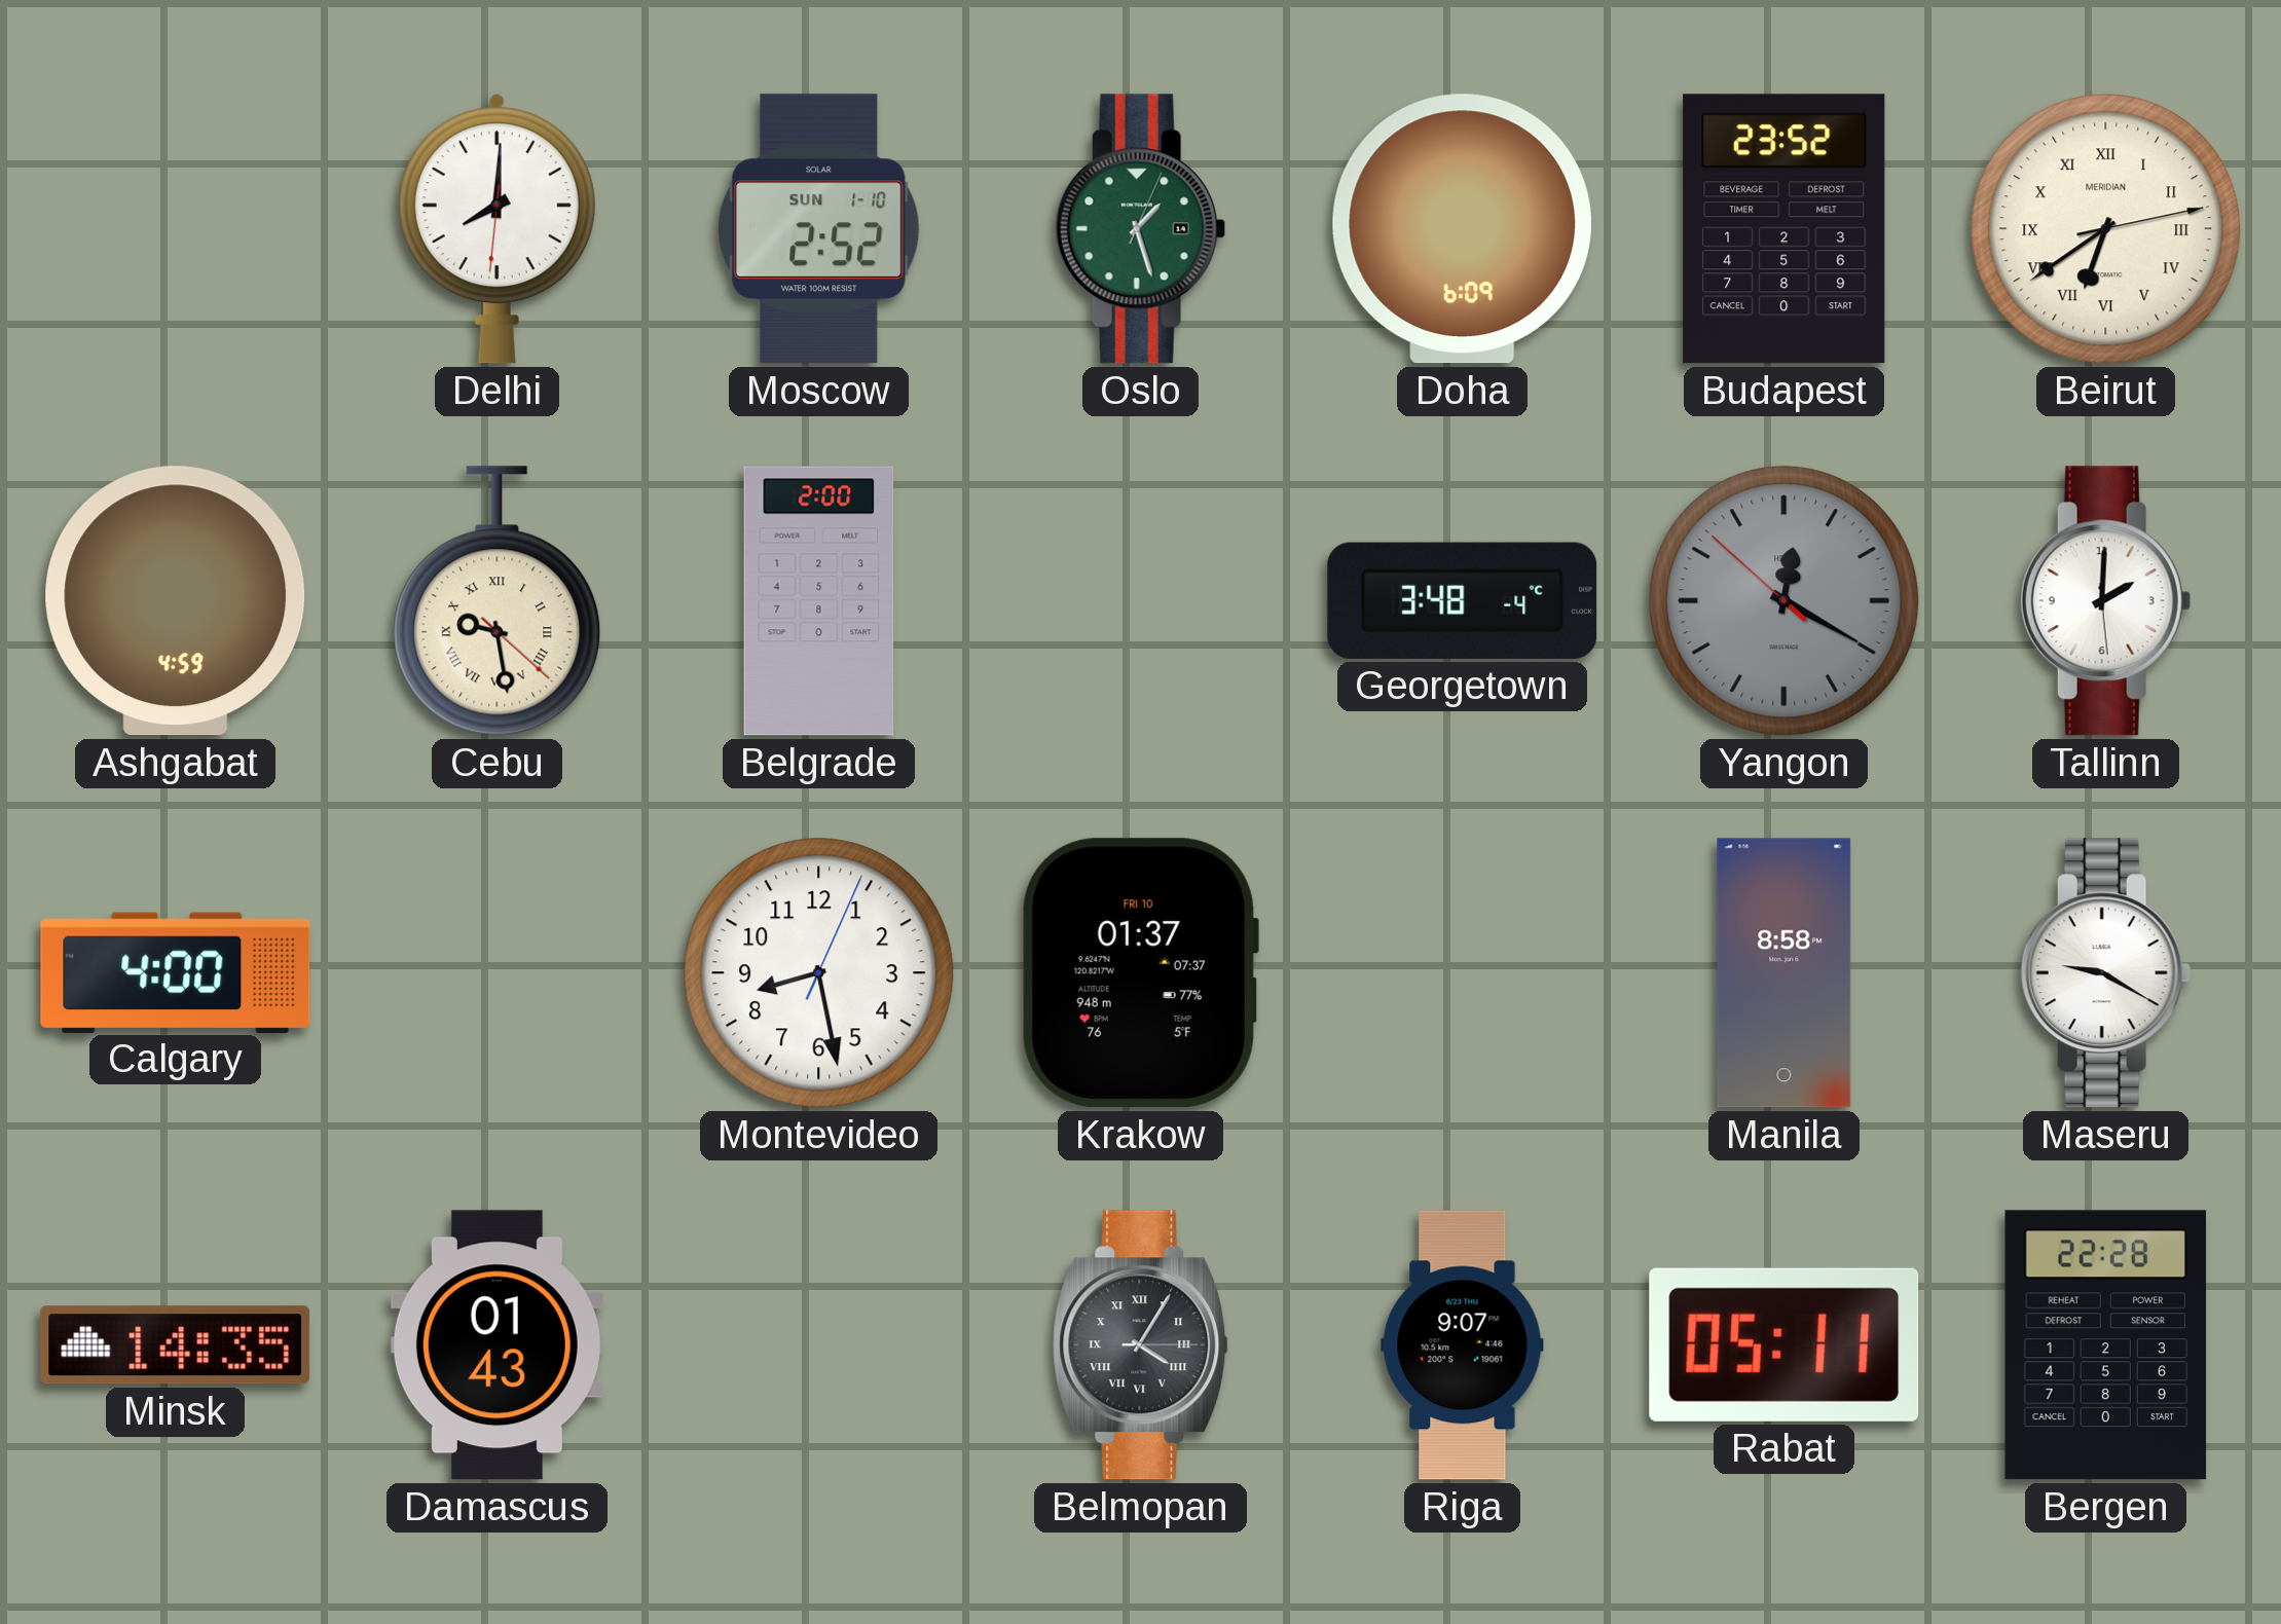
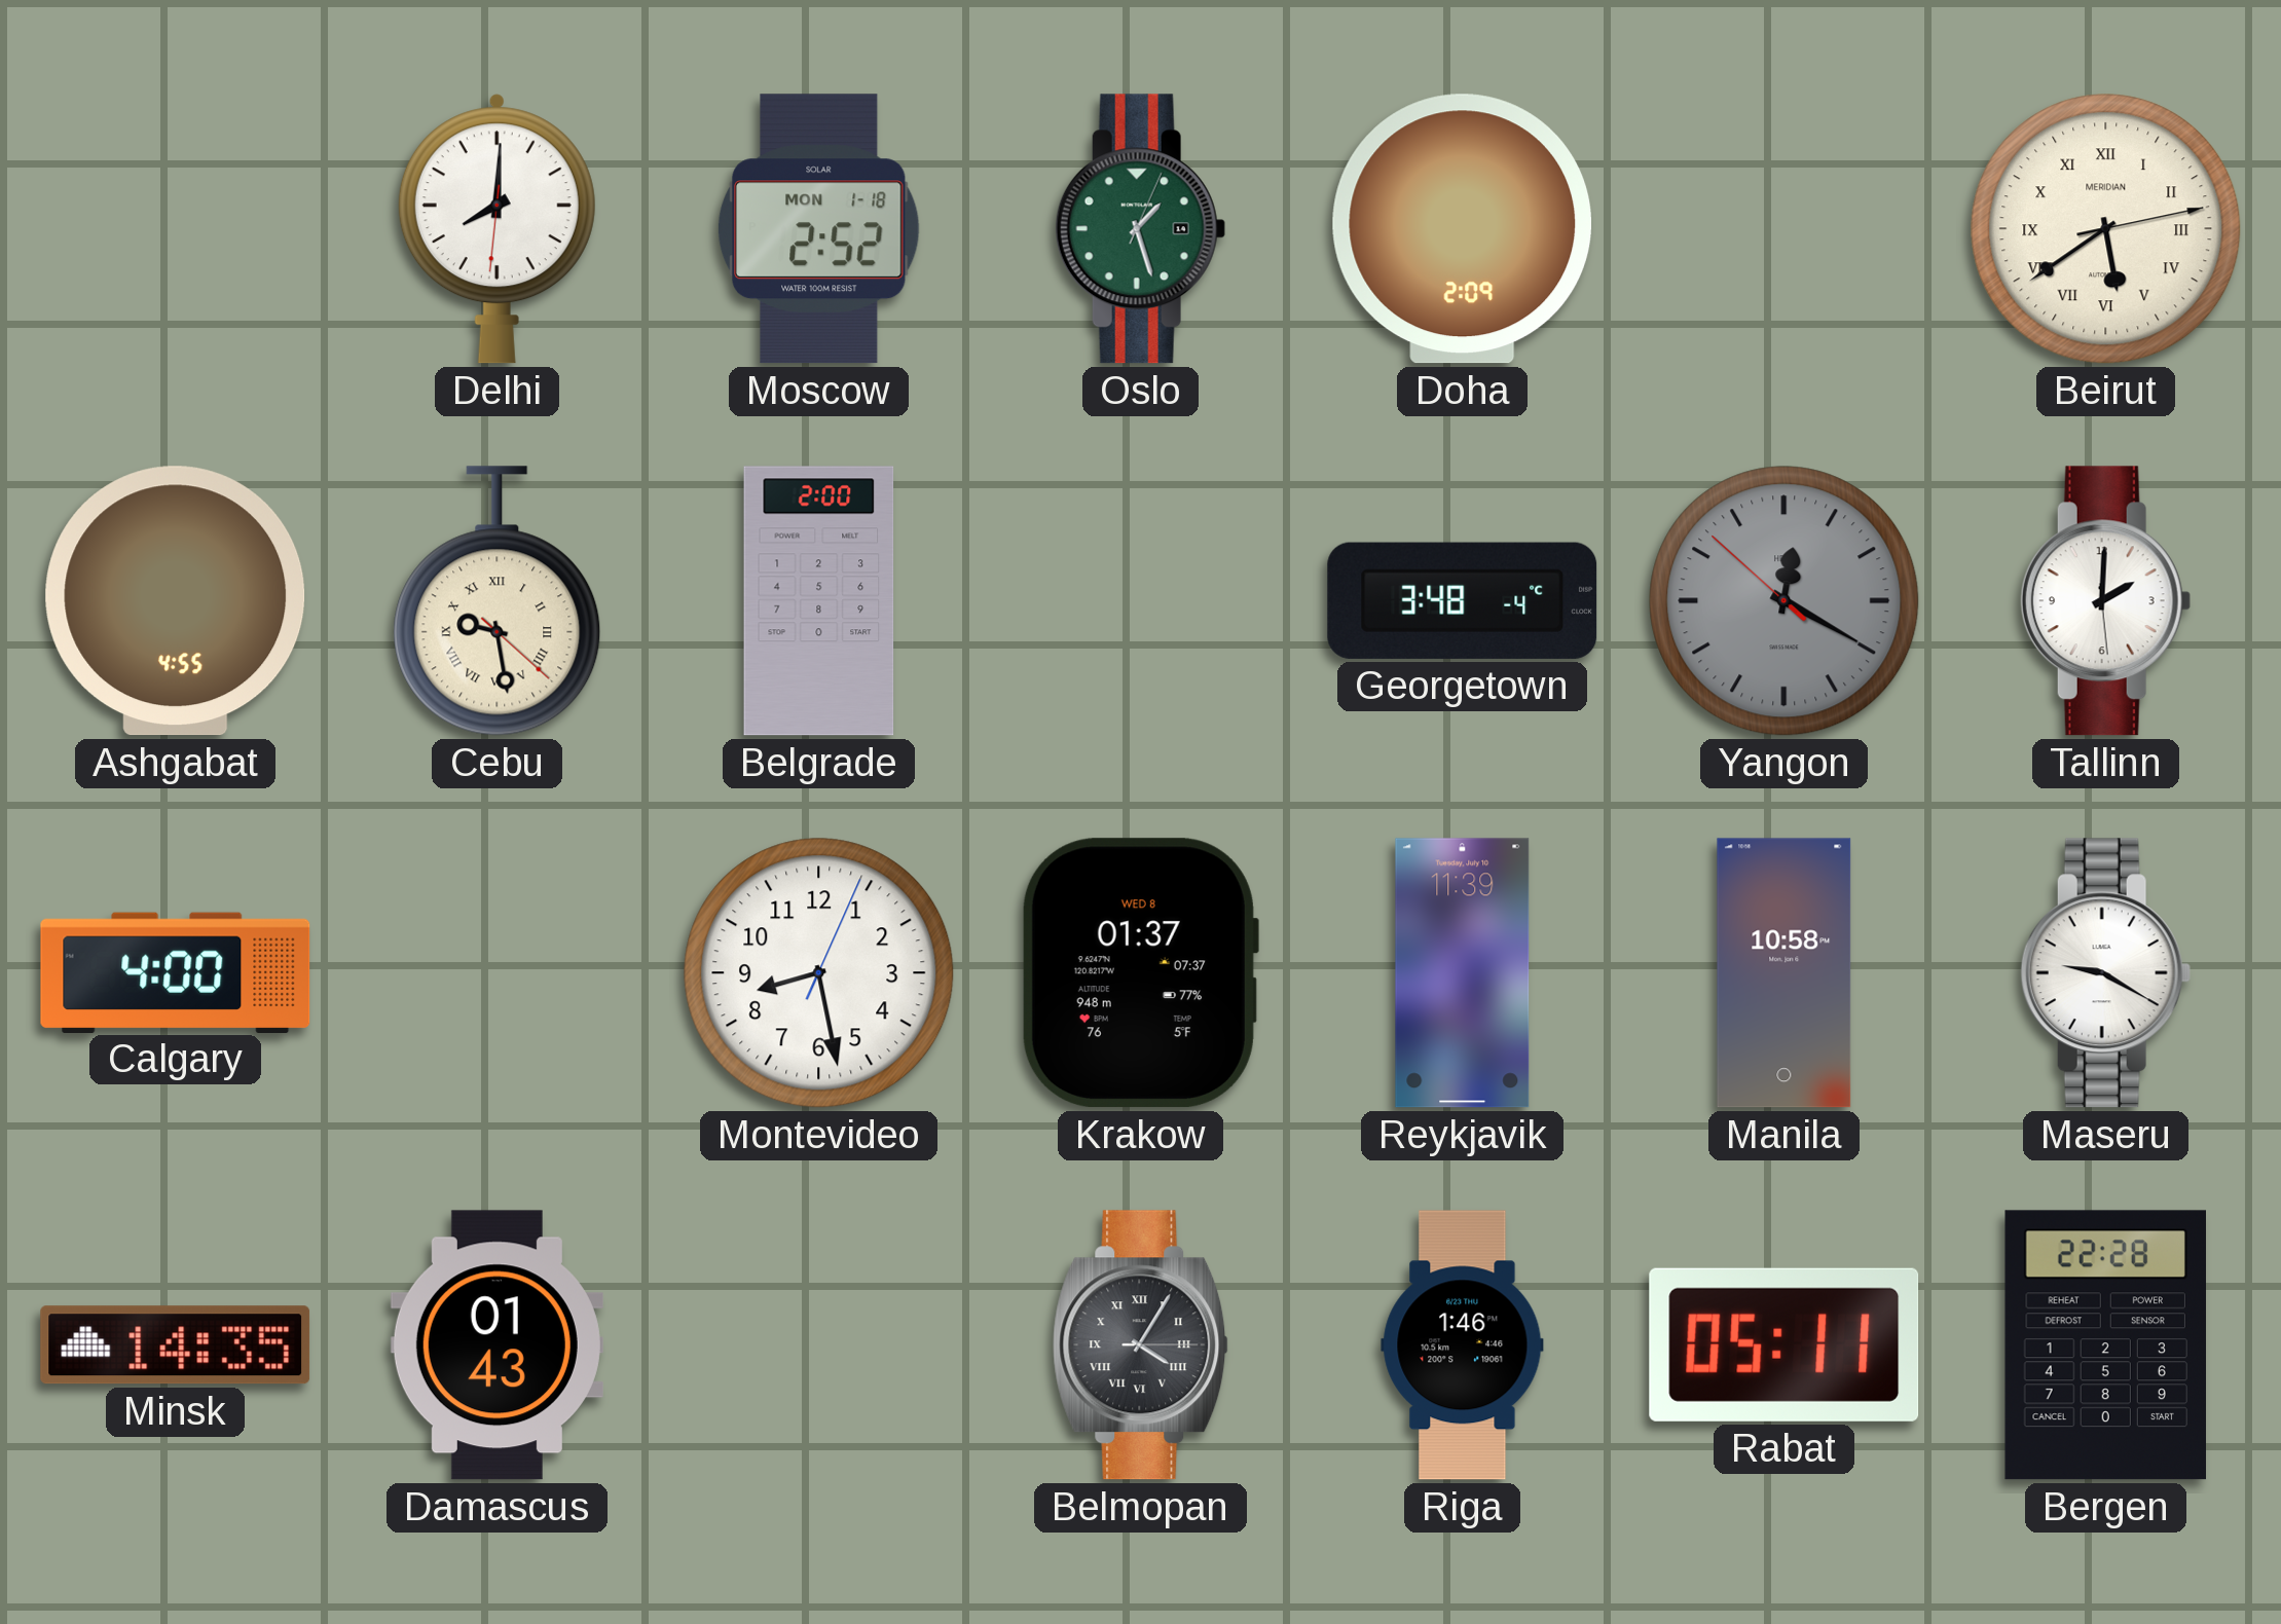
Moscow date: SUN 1-10 -> MON 1-18
Doha: 6:09 -> 2:09
Budapest: 23:52 -> none
Beirut: 6:39 -> 5:39
Ashgabat: 4:59 -> 4:55
Krakow date: FRI 10 -> WED 8
Reykjavik: none -> 11:39
Manila: 8:58 -> 10:58
Riga: 9:07 -> 1:46
